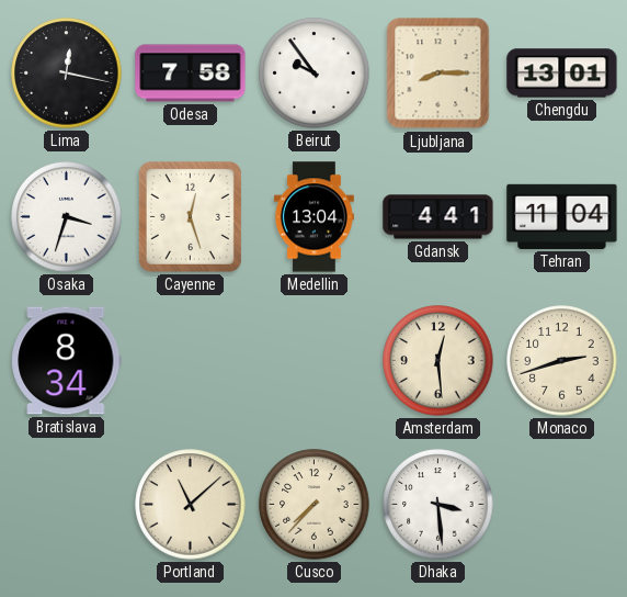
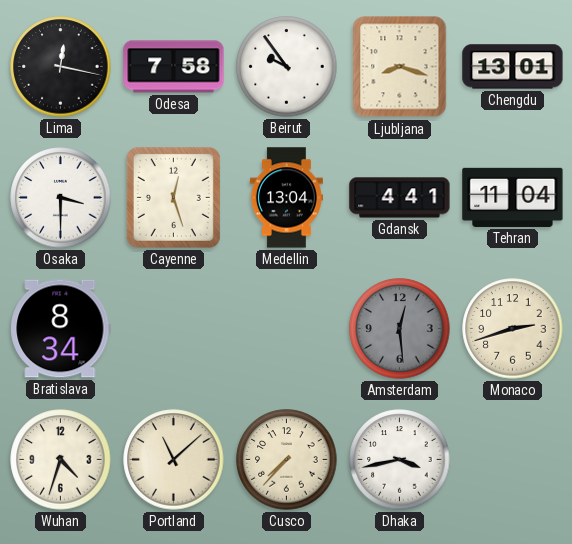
Ljubljana: 8:15 -> 8:18
Osaka: 3:33 -> 3:30
Amsterdam dial: cream -> grey
Wuhan: none -> 4:33
Dhaka: 3:29 -> 3:43
